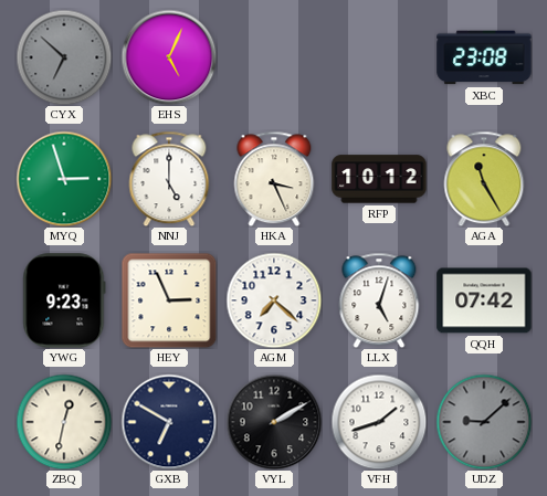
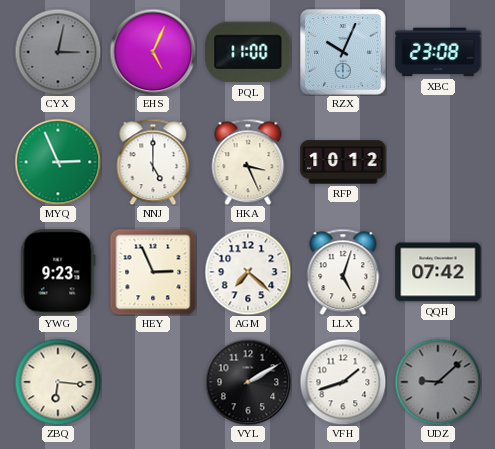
CYX: 6:52 -> 3:02
PQL: none -> 11:00
RZX: none -> 10:04
MYQ: 2:57 -> 2:56
AGA: 11:25 -> none
ZBQ: 12:32 -> 6:16
GXB: 6:50 -> none
